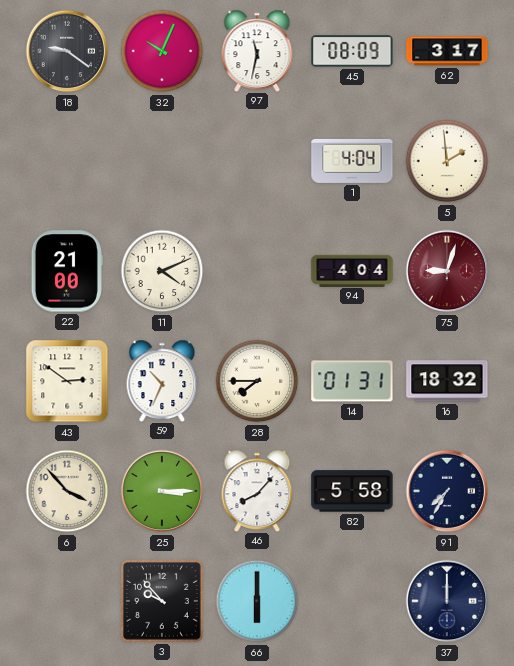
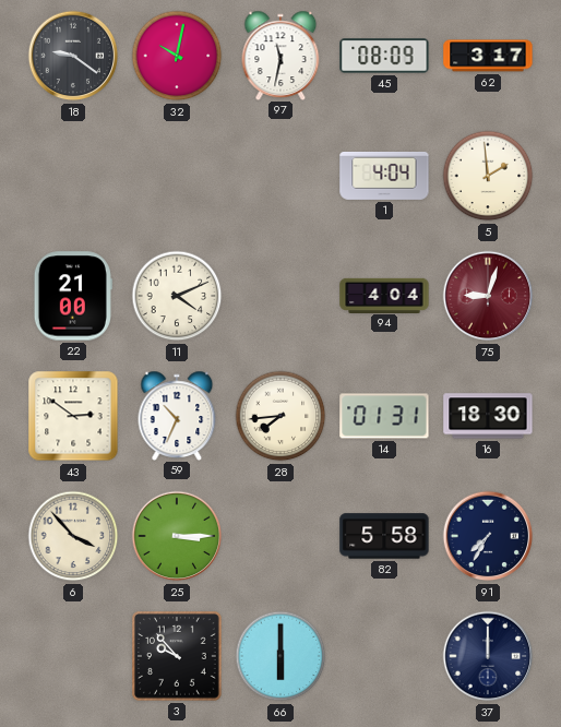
32: 10:04 -> 10:02
28: 7:45 -> 7:44
16: 18:32 -> 18:30
46: 8:07 -> none
